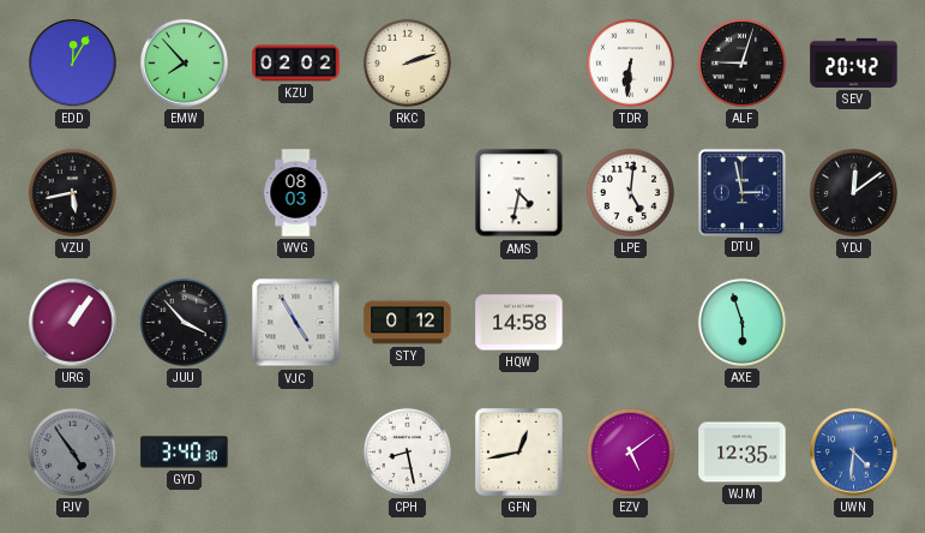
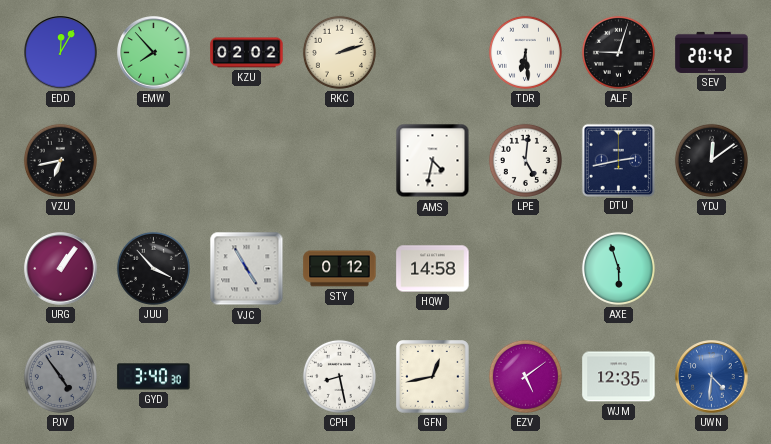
TDR: 6:31 -> 6:29
VZU: 5:43 -> 6:43
WVG: 08:03 -> none
DTU: 2:58 -> 2:43
